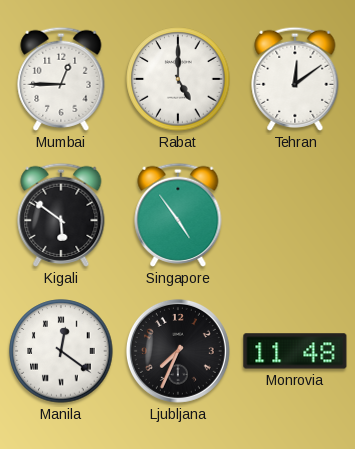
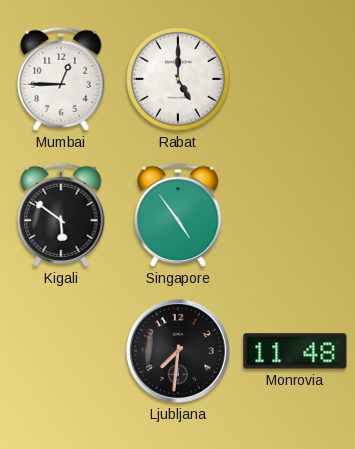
Tehran: 12:09 -> none
Manila: 12:21 -> none
Ljubljana: 7:34 -> 7:31
